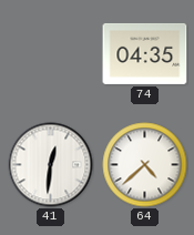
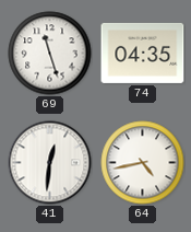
69: none -> 11:27
64: 4:38 -> 4:43
